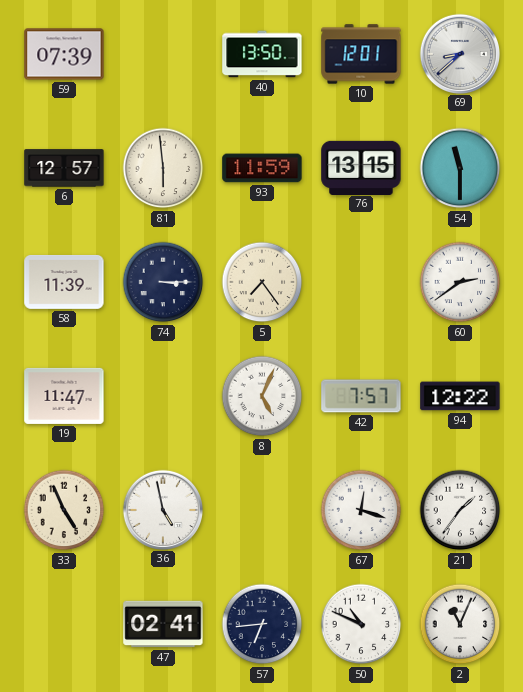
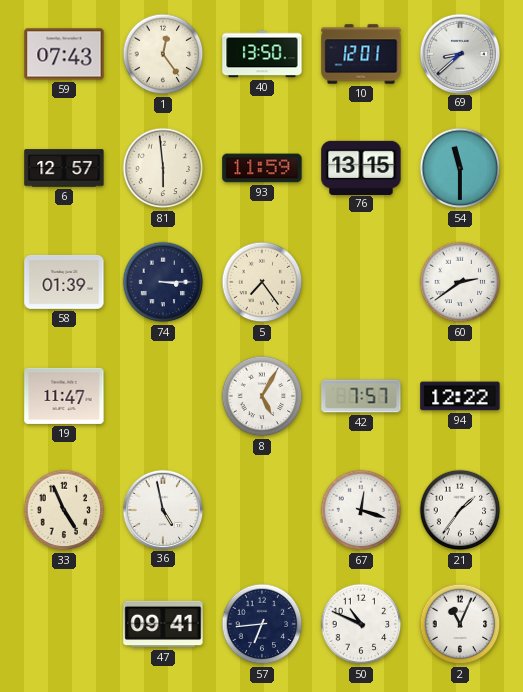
59: 07:39 -> 07:43
1: none -> 12:24
58: 11:39 -> 01:39
8: 5:04 -> 5:05
47: 02:41 -> 09:41
